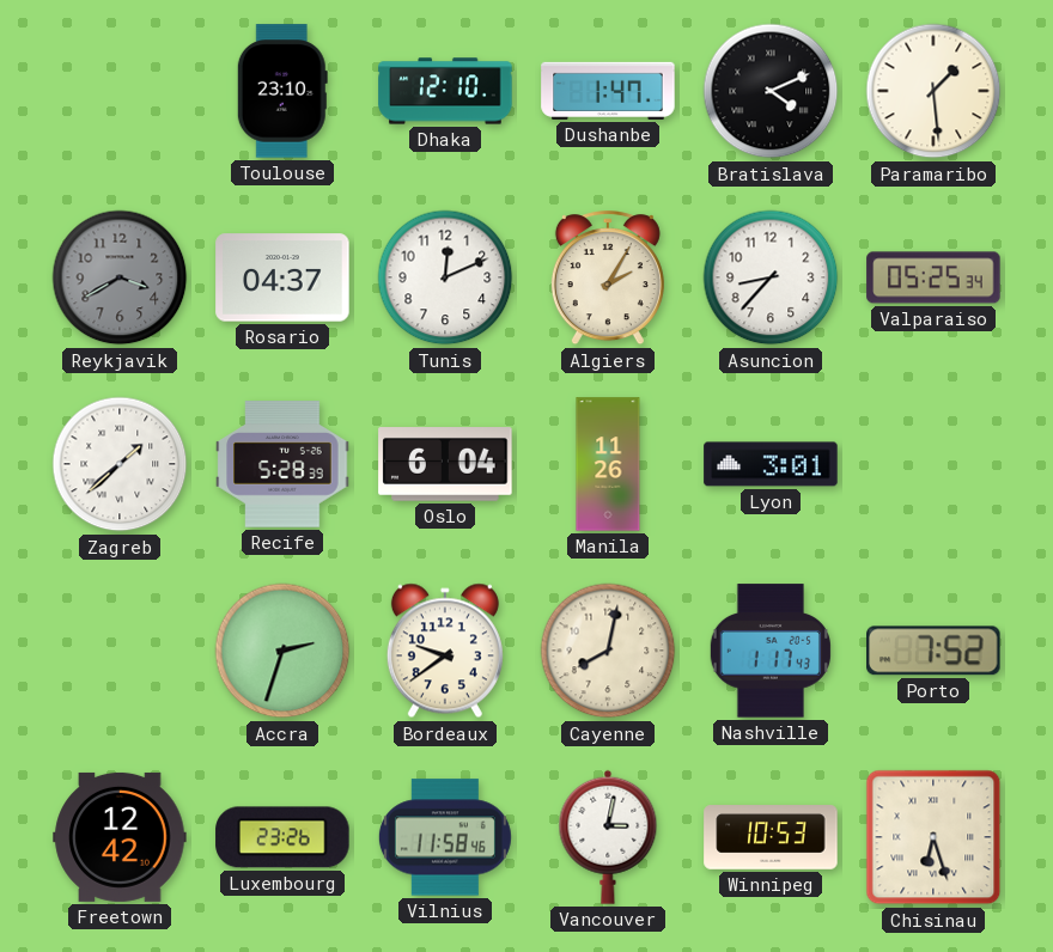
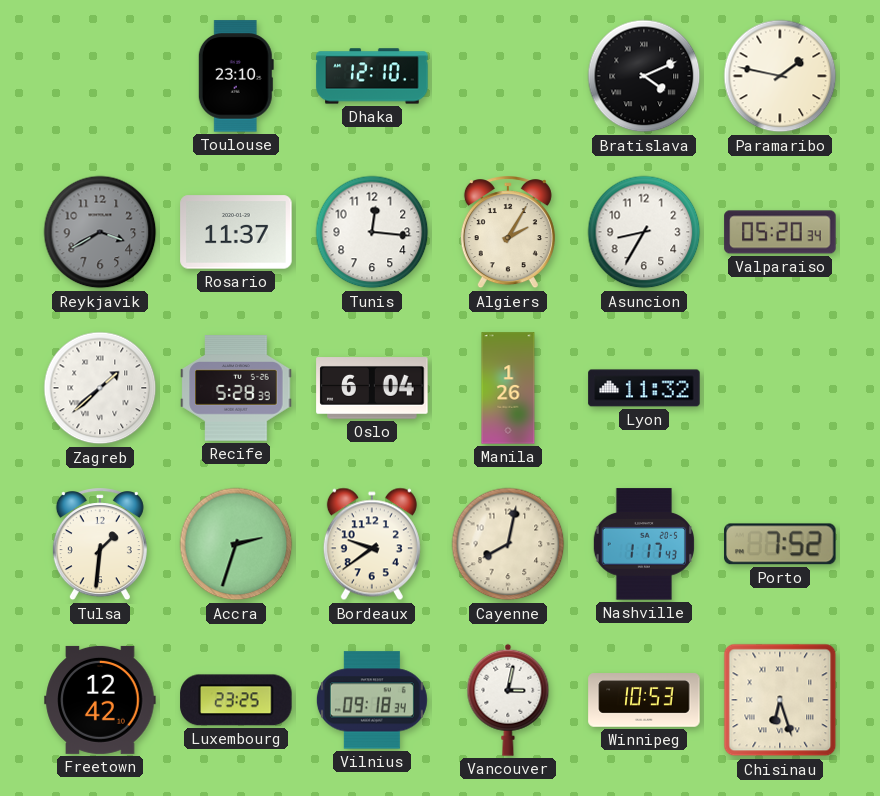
Dushanbe: 1:47 -> none
Paramaribo: 1:29 -> 1:47
Rosario: 04:37 -> 11:37
Tunis: 12:11 -> 12:16
Asuncion: 8:37 -> 8:35
Valparaiso: 05:25 -> 05:20
Manila: 11:26 -> 1:26
Lyon: 3:01 -> 11:32
Tulsa: none -> 1:31
Luxembourg: 23:26 -> 23:25
Vilnius: 11:58 -> 09:18
